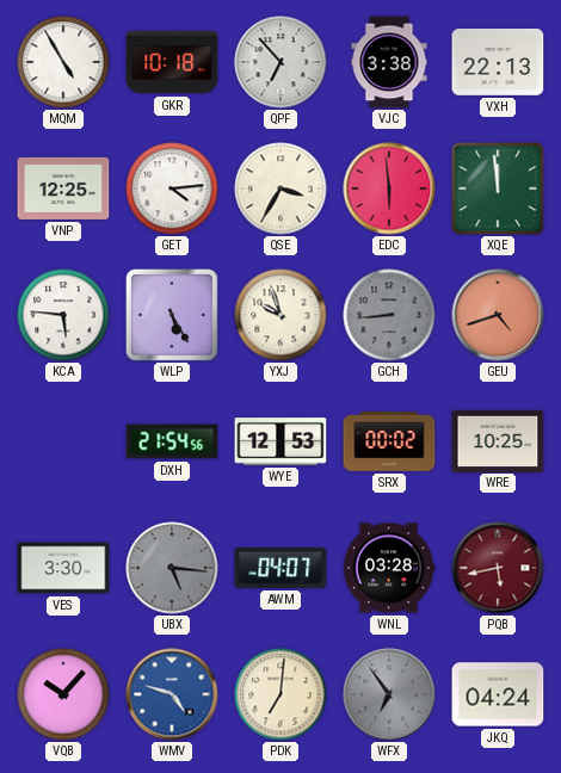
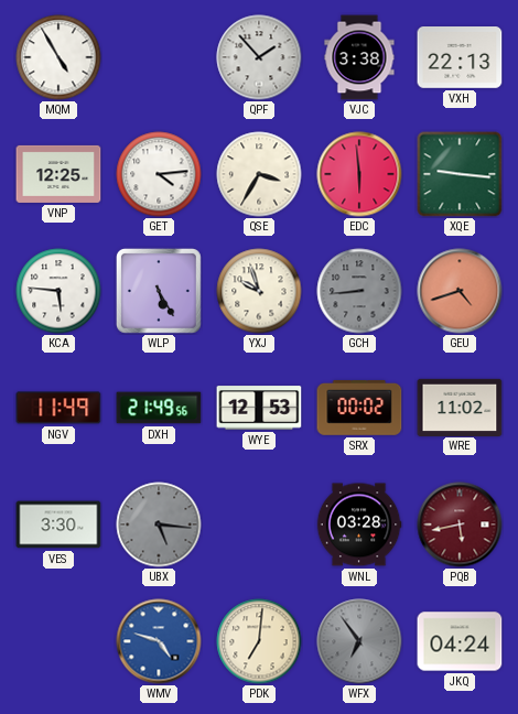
GKR: 10:18 -> none
QPF: 6:53 -> 1:53
XQE: 11:59 -> 9:16
NGV: none -> 11:49
DXH: 21:54 -> 21:49
WRE: 10:25 -> 11:02
AWM: 04:07 -> none
VQB: 10:07 -> none
